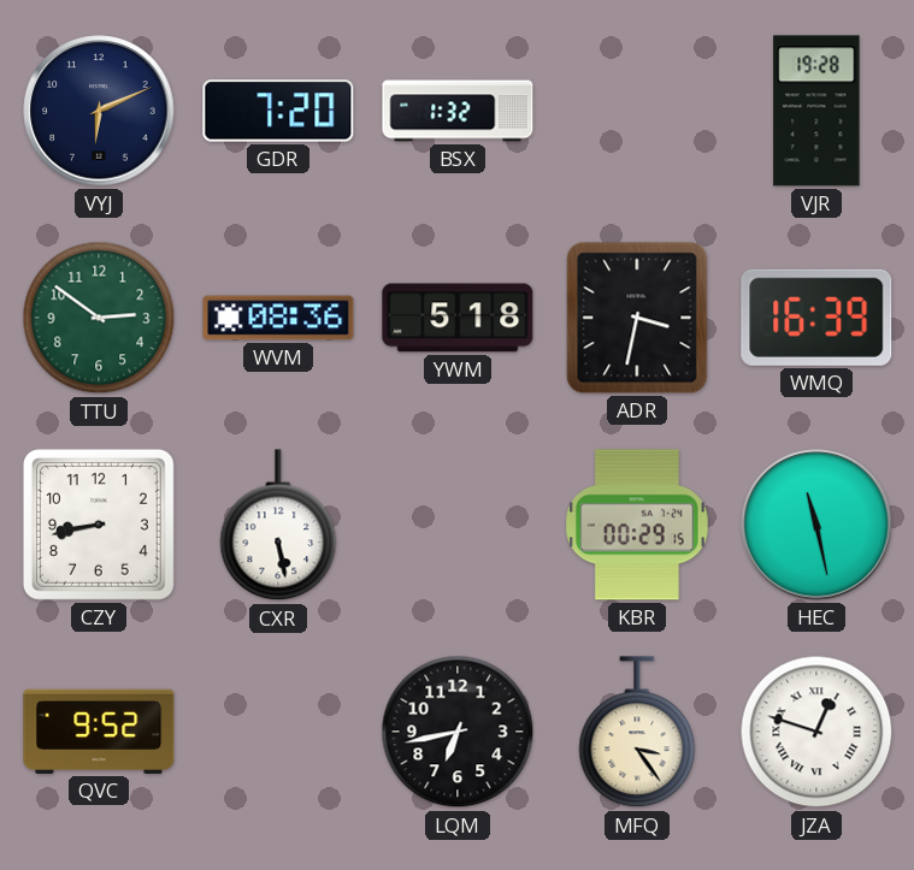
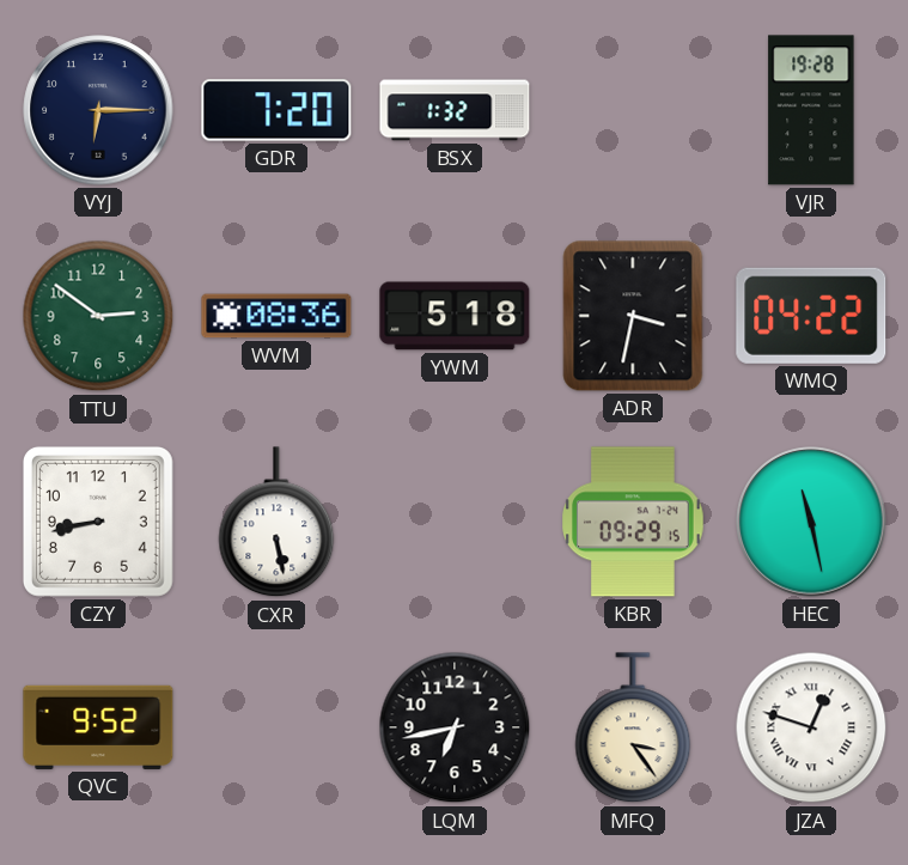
VYJ: 6:11 -> 6:15
WMQ: 16:39 -> 04:22
KBR: 00:29 -> 09:29
